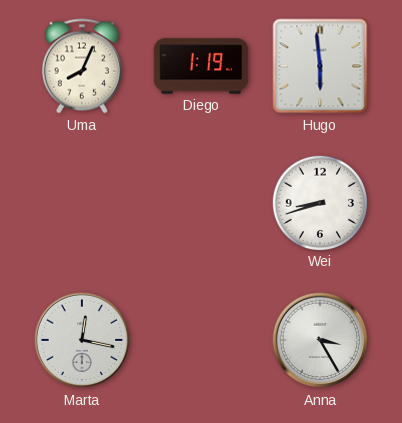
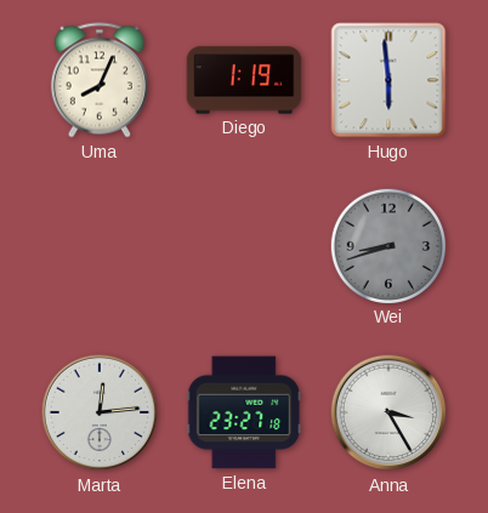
Wei dial: white -> grey
Marta: 12:17 -> 12:14
Elena: none -> 23:27
